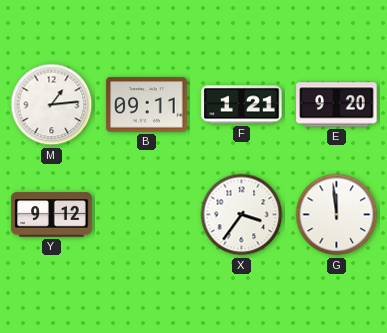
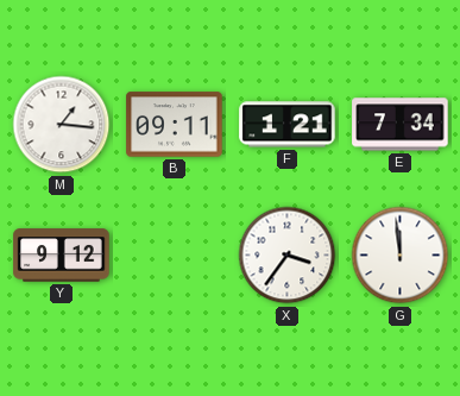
M: 1:14 -> 1:16
E: 9:20 -> 7:34
